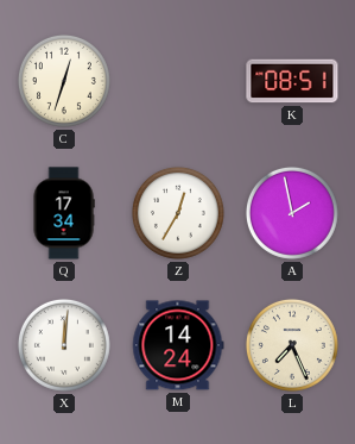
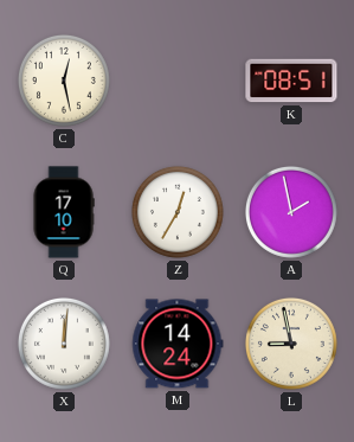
C: 12:33 -> 12:28
Q: 17:34 -> 17:10
L: 7:26 -> 8:58
